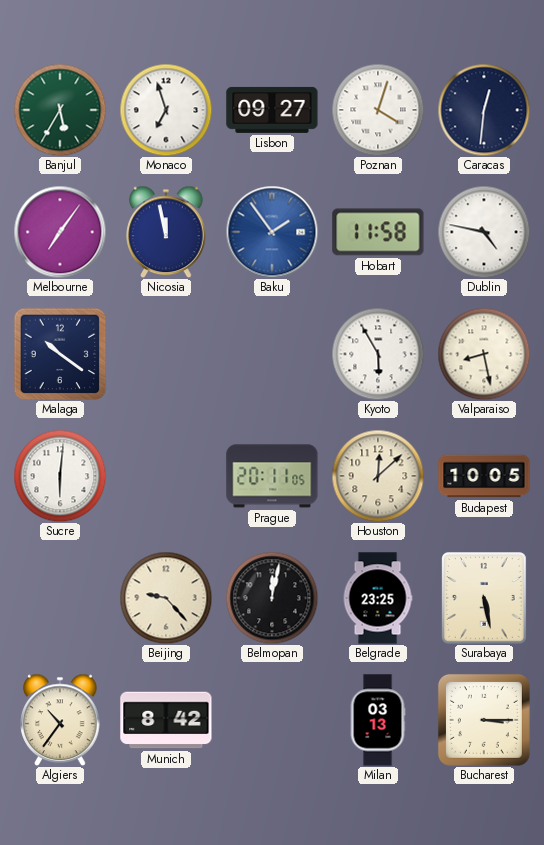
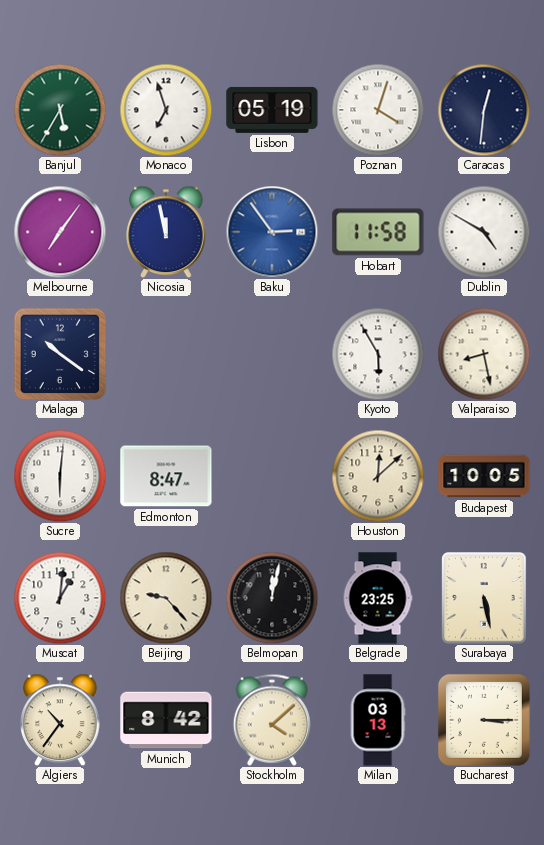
Lisbon: 09:27 -> 05:19
Baku: 1:54 -> 2:54
Dublin: 4:47 -> 4:50
Edmonton: none -> 8:47
Prague: 20:11 -> none
Muscat: none -> 1:01
Stockholm: none -> 4:08
